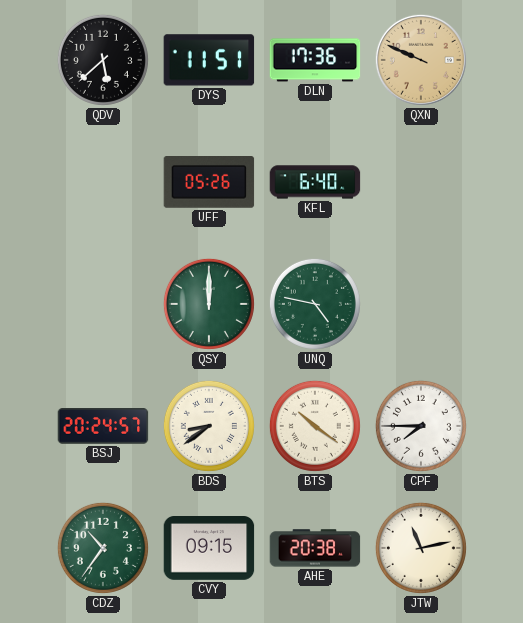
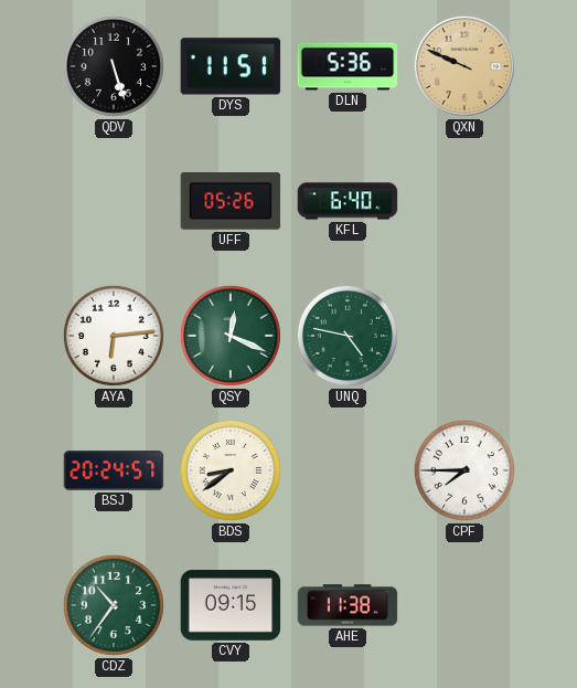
QDV: 5:38 -> 5:27
DLN: 17:36 -> 5:36
AYA: none -> 6:14
QSY: 12:00 -> 12:19
BTS: 10:21 -> none
AHE: 20:38 -> 11:38
JTW: 11:13 -> none
